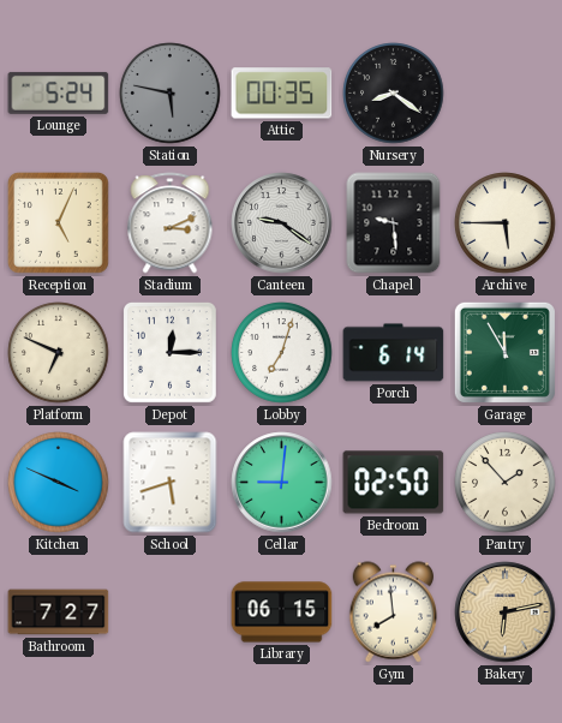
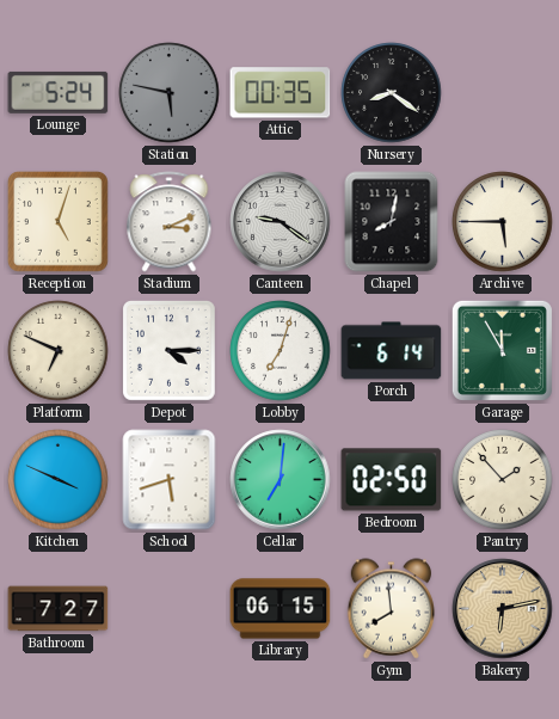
Reception: 5:04 -> 5:03
Chapel: 9:29 -> 8:02
Depot: 12:15 -> 4:15
Cellar: 9:01 -> 7:01
